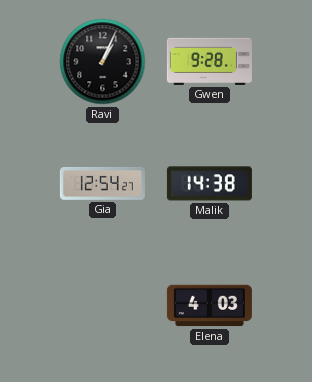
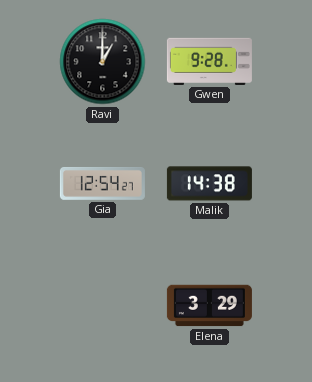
Ravi: 1:04 -> 1:00
Elena: 4:03 -> 3:29
